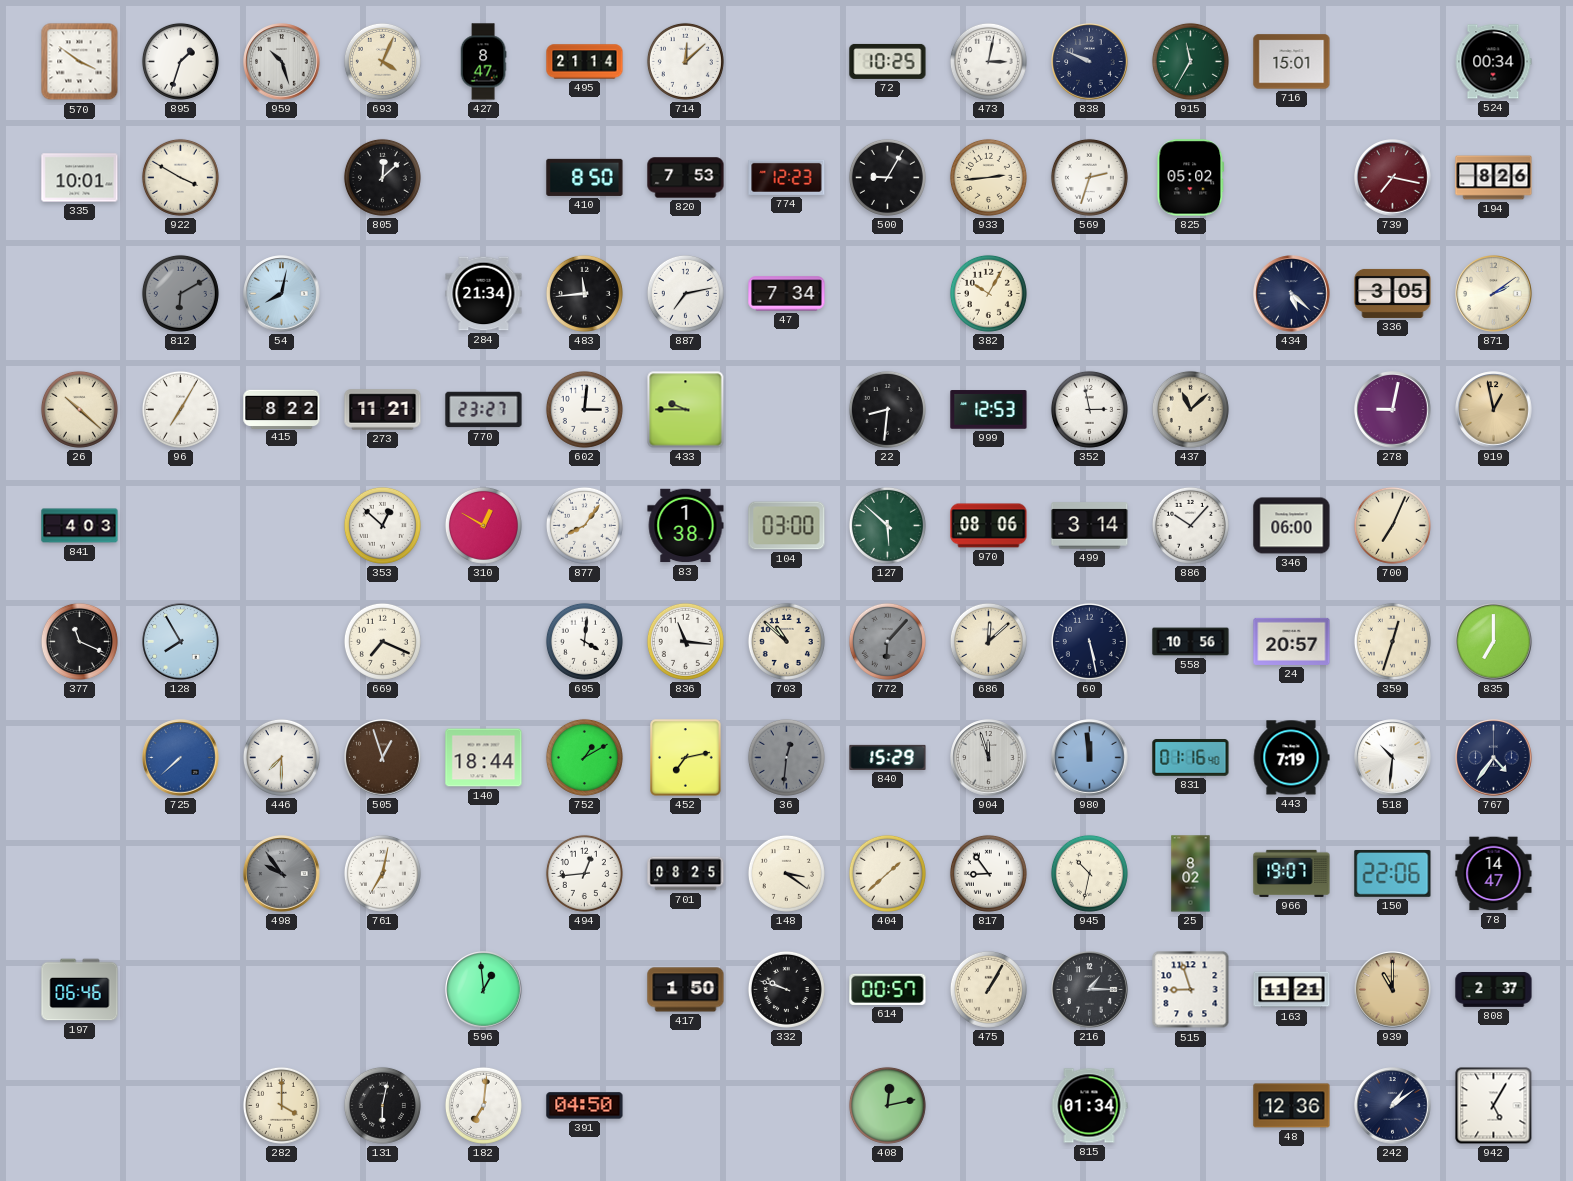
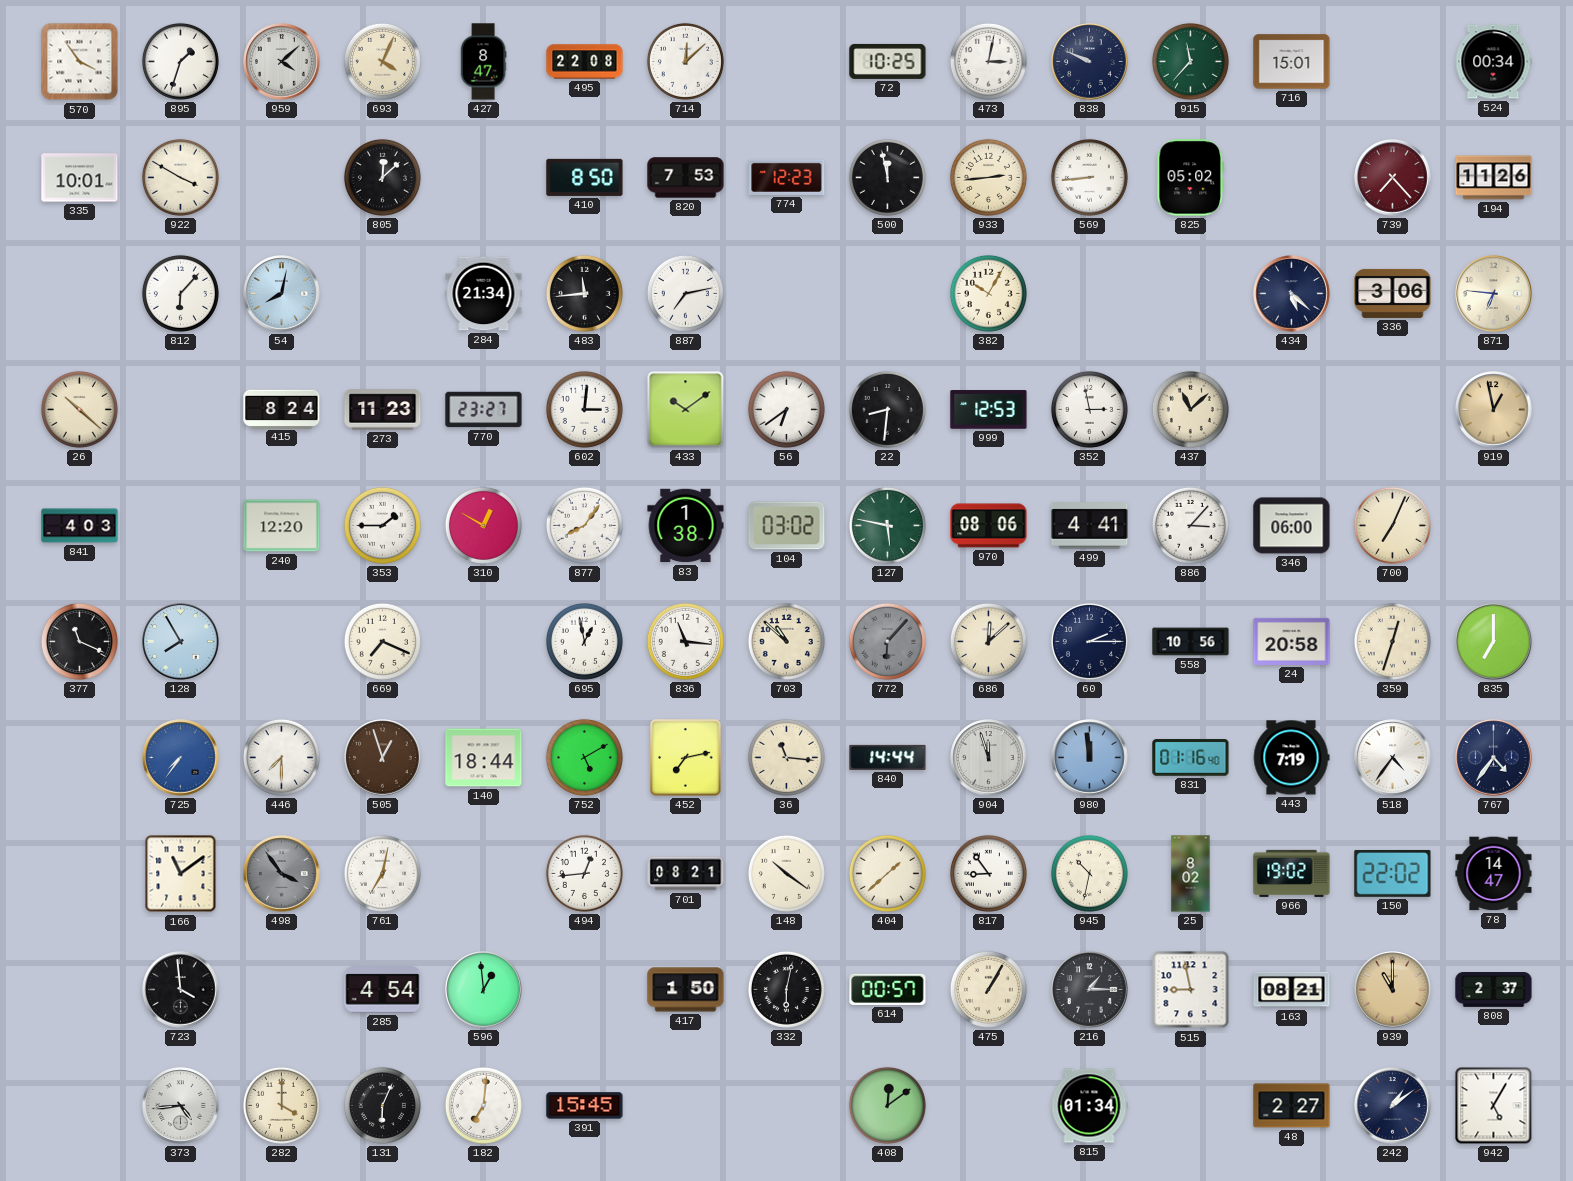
570: 3:51 -> 3:54
959: 10:27 -> 4:08
495: 21:14 -> 22:08
915: 11:35 -> 11:37
500: 9:05 -> 11:58
569: 2:33 -> 8:44
739: 7:17 -> 7:23
194: 8:26 -> 11:26
812: 6:10 -> 6:07
812 dial: grey -> white
47: 7:34 -> none
336: 3:05 -> 3:06
871: 2:09 -> 6:46
96: 7:05 -> none
415: 8:22 -> 8:24
273: 11:21 -> 11:23
433: 9:45 -> 10:09
56: none -> 6:39
278: 9:02 -> none
240: none -> 12:20
353: 12:52 -> 1:45
104: 03:00 -> 03:02
127: 5:52 -> 5:47
499: 3:14 -> 4:41
886: 10:07 -> 3:07
695: 4:01 -> 12:58
60: 5:28 -> 2:15
24: 20:57 -> 20:58
725: 7:38 -> 7:36
752: 1:10 -> 5:10
36: 12:31 -> 11:16
36 dial: grey -> cream
840: 15:29 -> 14:44
518: 10:31 -> 4:36
166: none -> 11:09
498: 9:54 -> 3:54
701: 08:25 -> 08:21
148: 3:21 -> 10:21
966: 19:07 -> 19:02
150: 22:06 -> 22:02
197: 06:46 -> none
723: none -> 3:59
285: none -> 4:54
332: 9:48 -> 6:02
515: 8:57 -> 8:58
163: 11:21 -> 08:21
373: none -> 4:44
131: 6:02 -> 6:04
391: 04:50 -> 15:45
408: 12:13 -> 12:09
48: 12:36 -> 2:27
